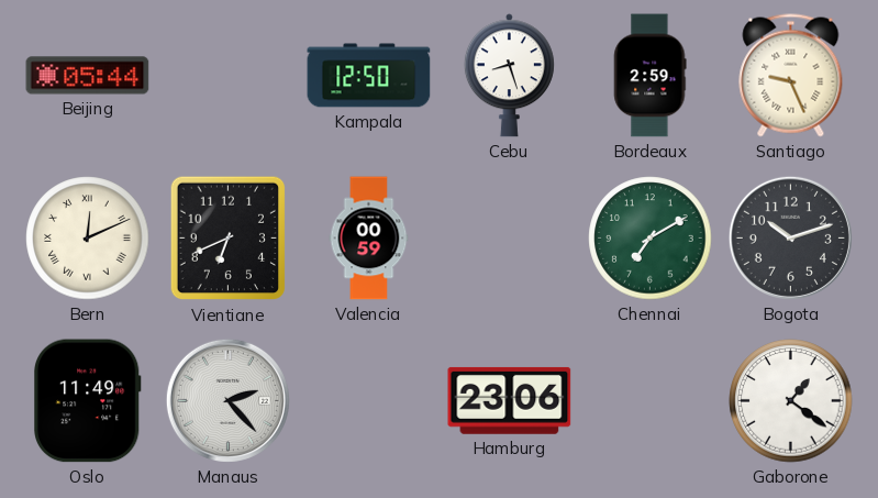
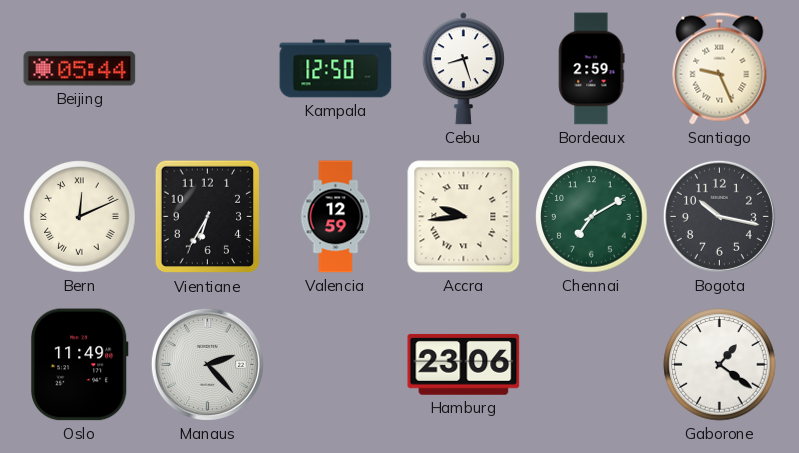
Vientiane: 6:41 -> 6:35
Valencia: 00:59 -> 12:59
Accra: none -> 9:44
Bogota: 10:12 -> 10:17
